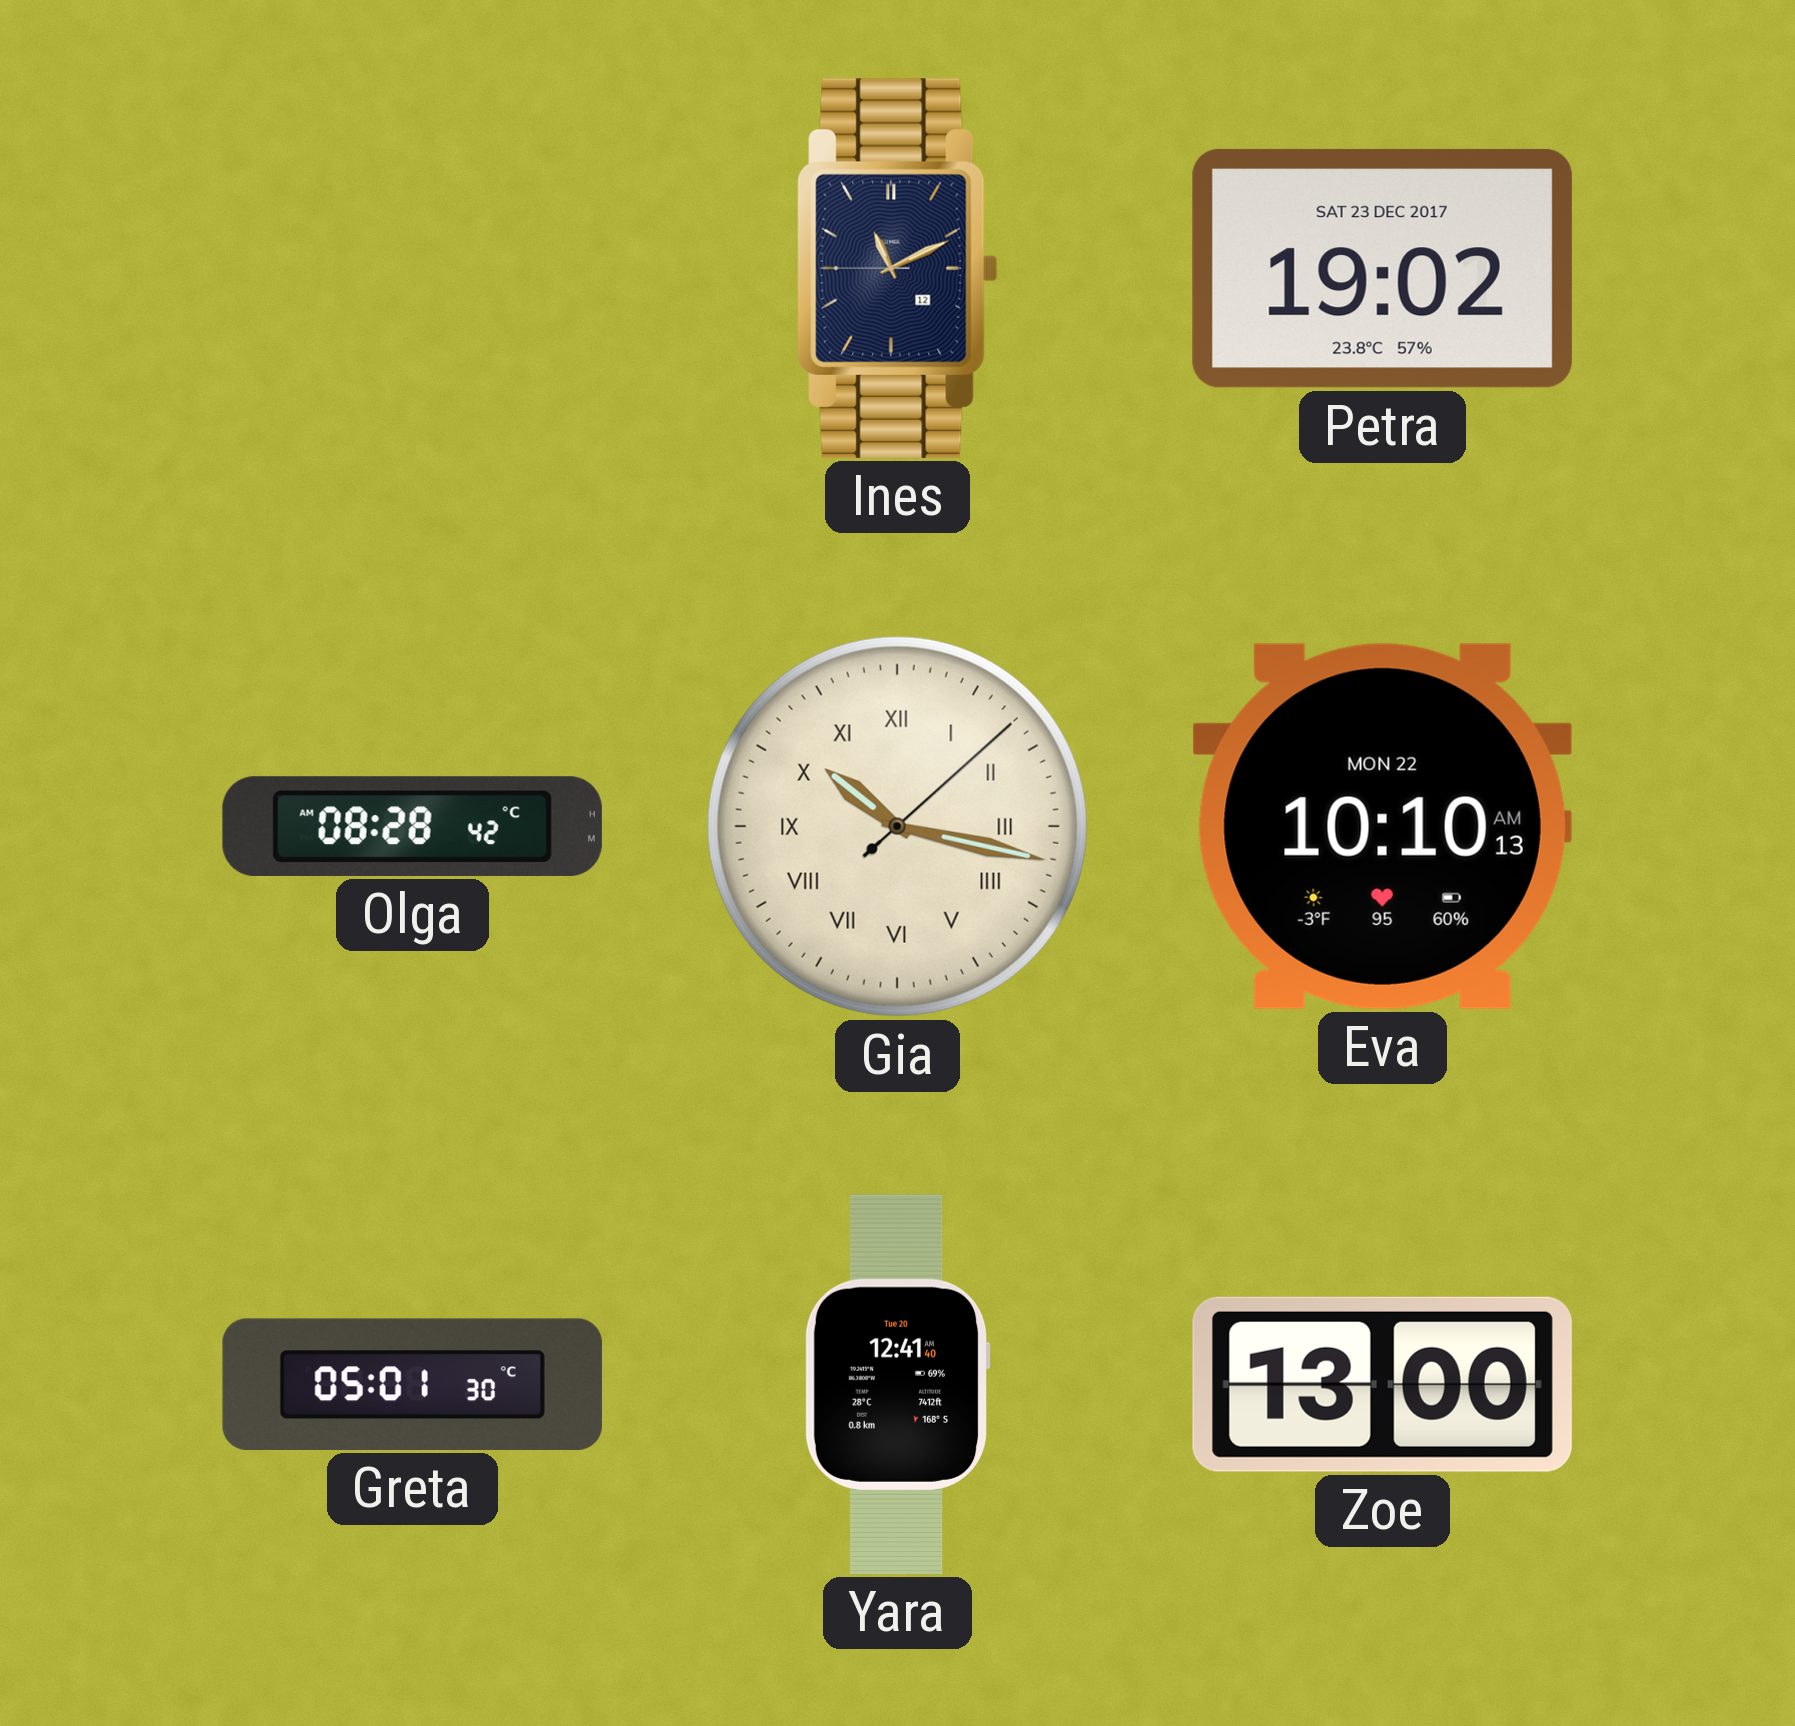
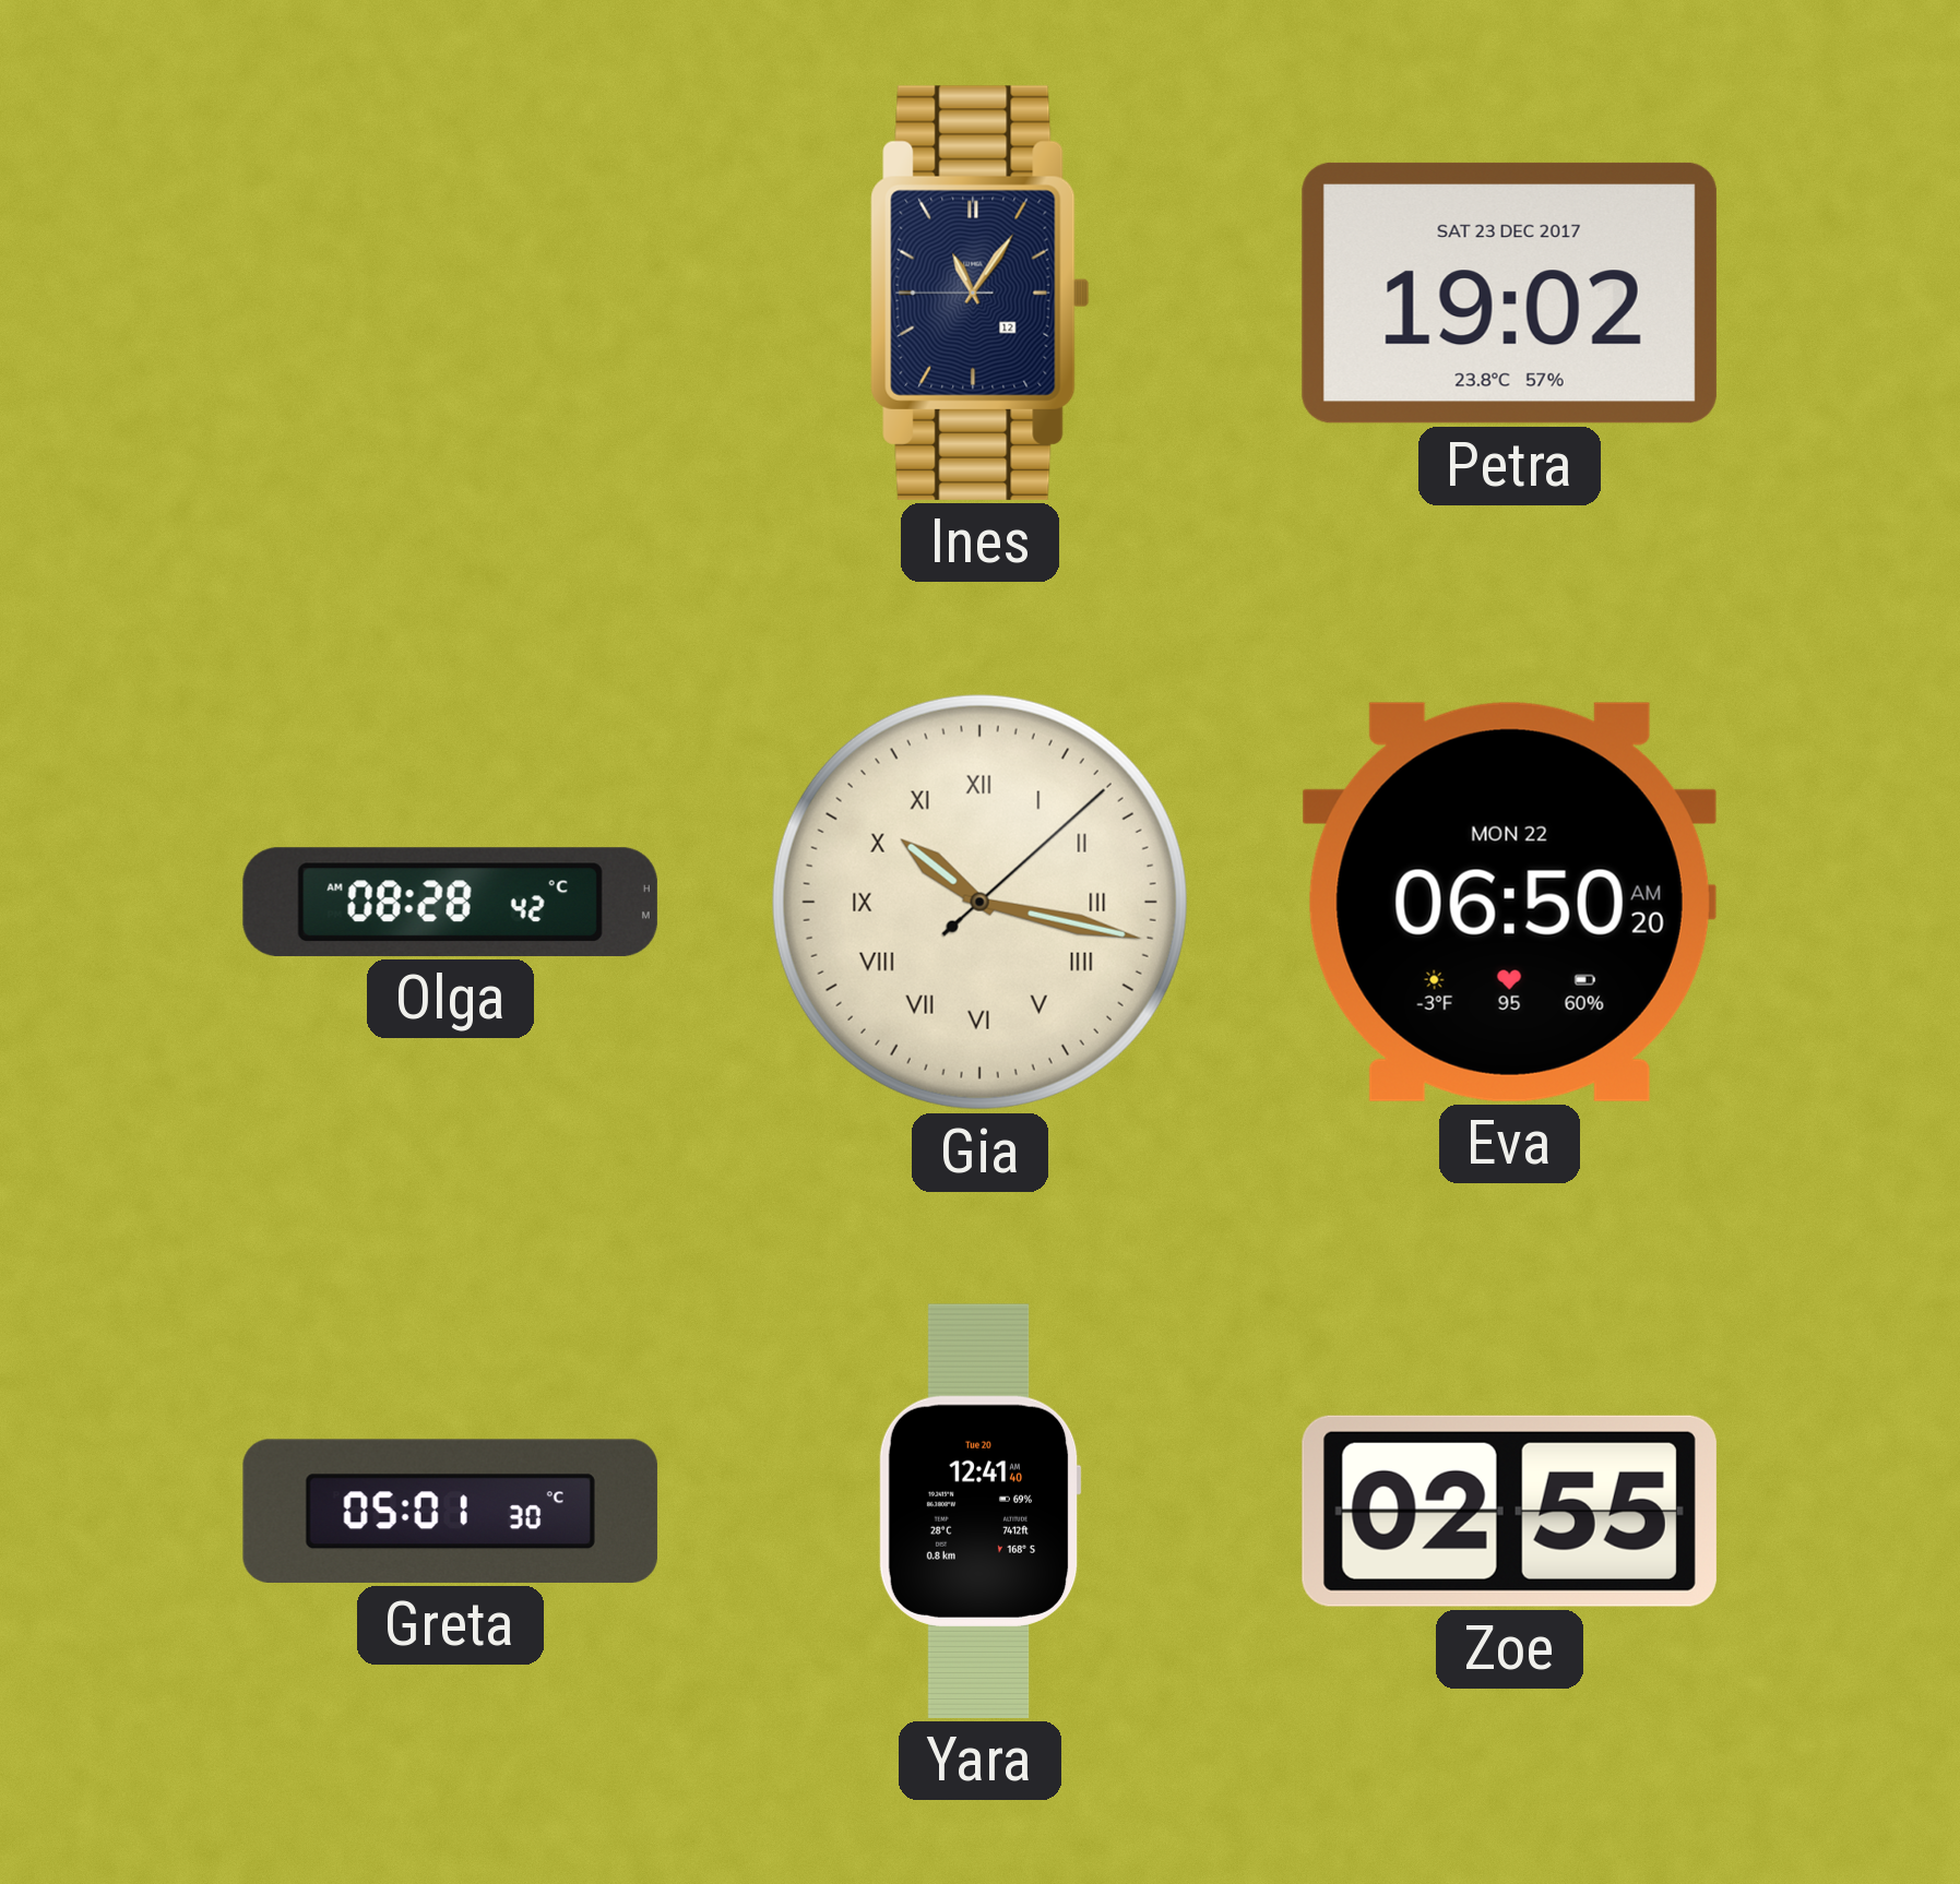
Ines: 11:10 -> 11:05
Eva: 10:10 -> 06:50
Zoe: 13:00 -> 02:55
